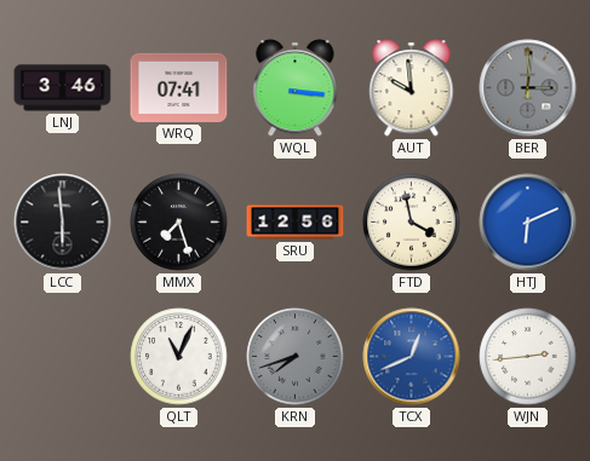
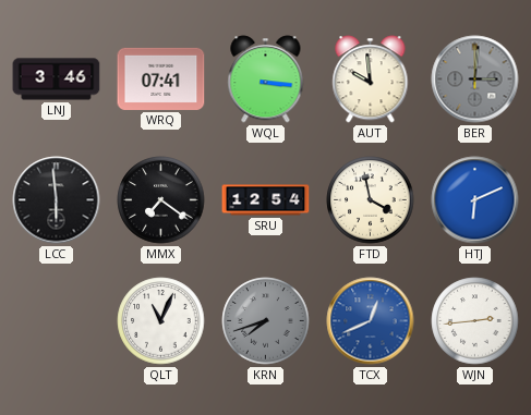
MMX: 7:27 -> 7:21
SRU: 12:56 -> 12:54
